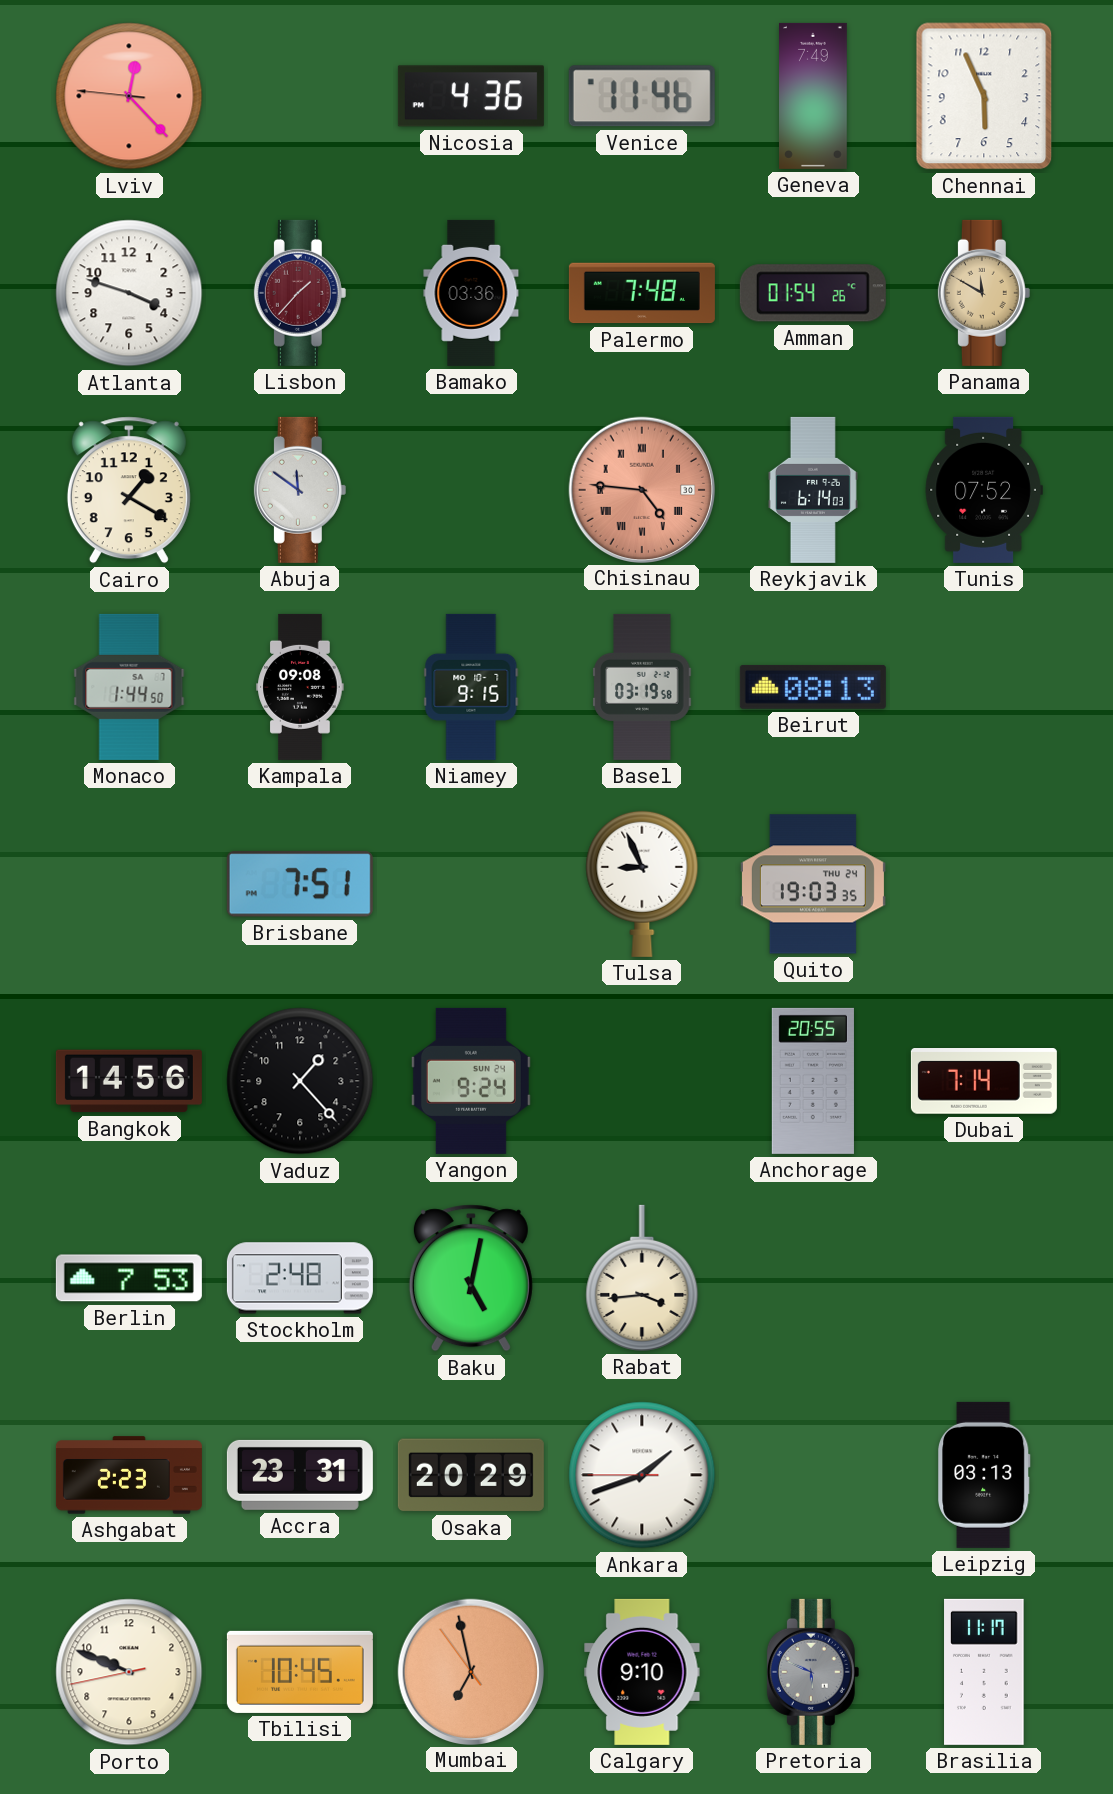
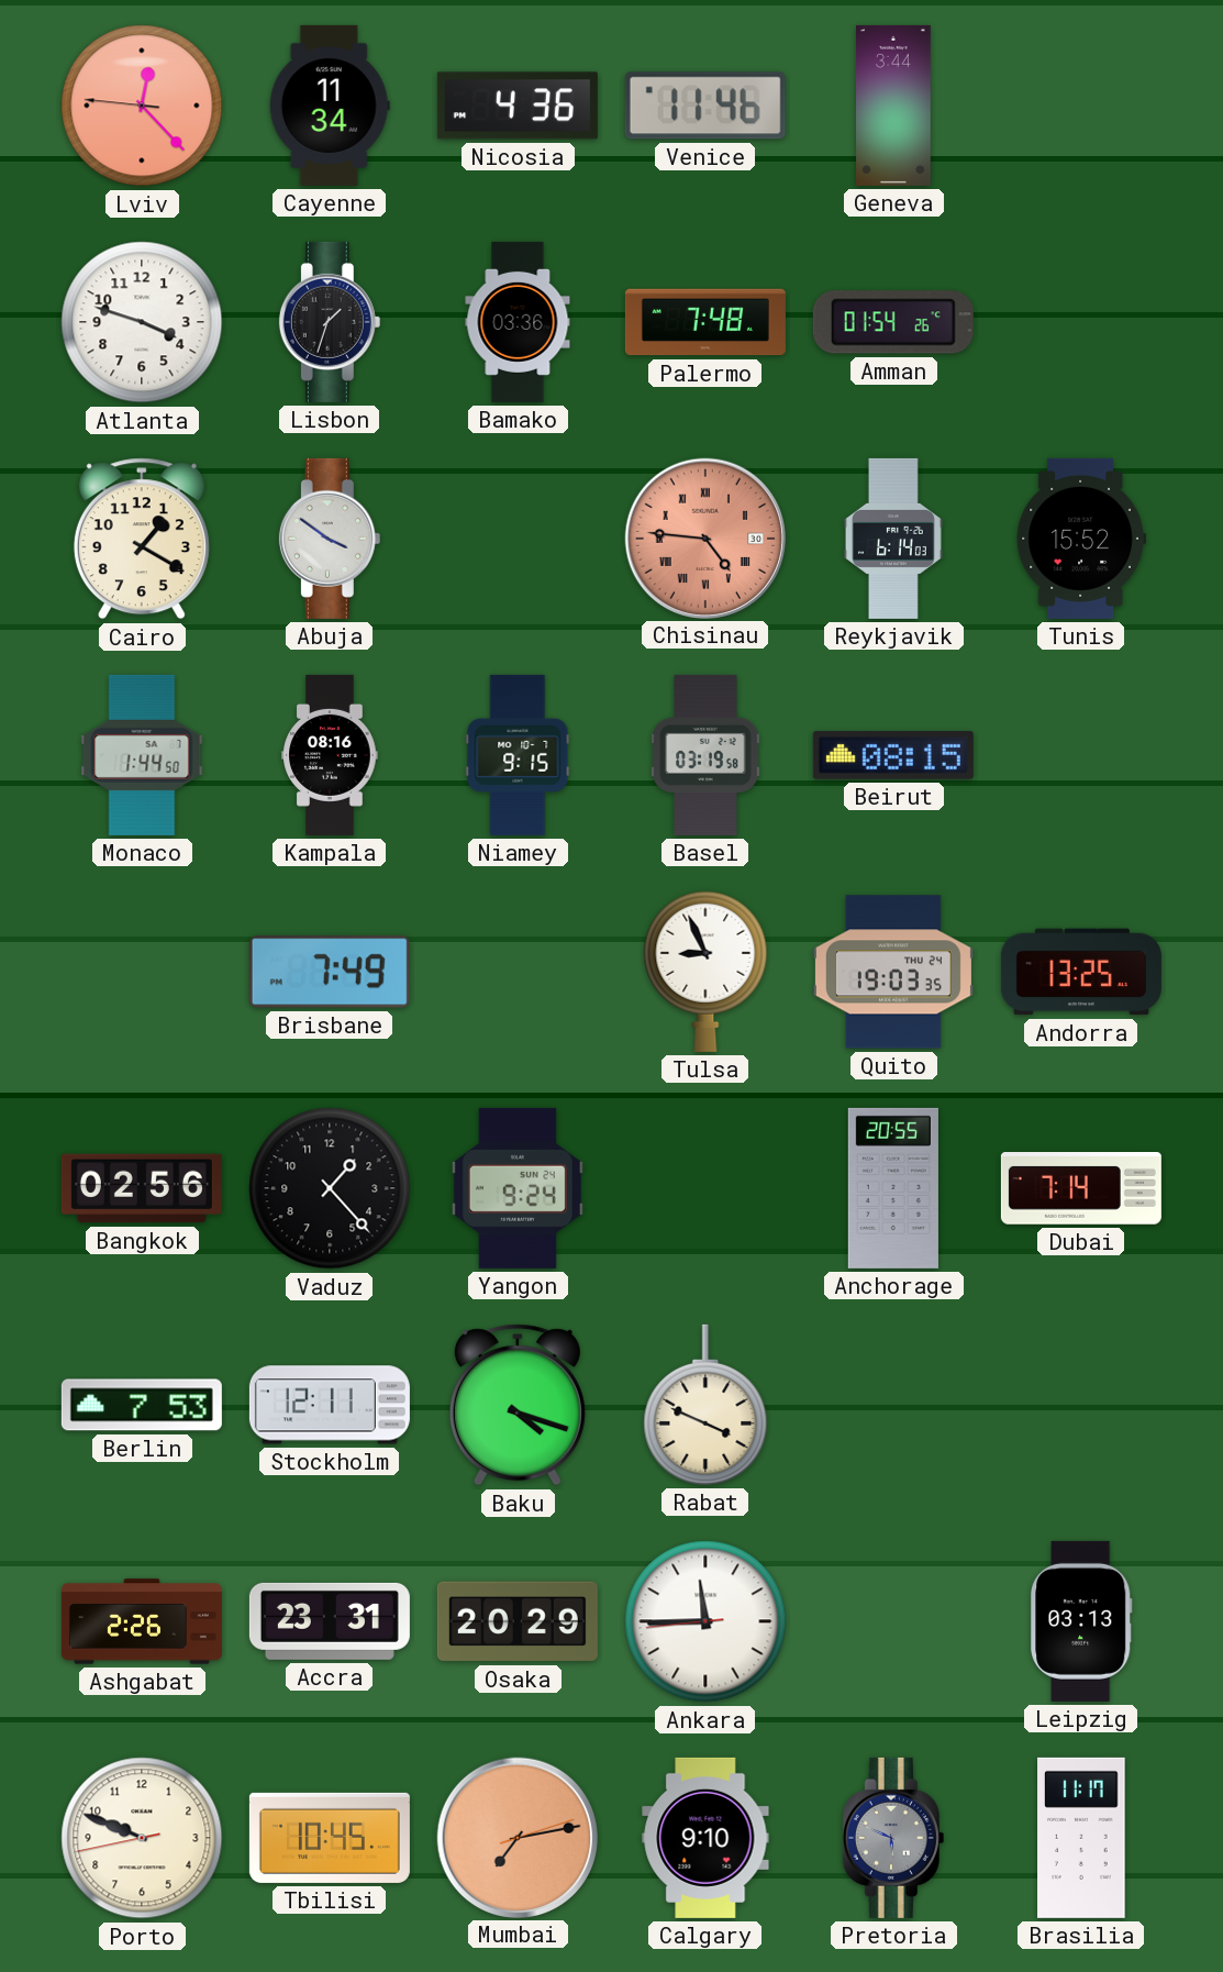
Cayenne: none -> 11:34
Geneva: 7:49 -> 3:44
Chennai: 5:56 -> none
Lisbon: 1:37 -> 1:33
Lisbon dial: burgundy -> black
Panama: 11:50 -> none
Abuja: 11:51 -> 3:51
Tunis: 07:52 -> 15:52
Kampala: 09:08 -> 08:16
Beirut: 08:13 -> 08:15
Brisbane: 7:51 -> 7:49
Andorra: none -> 13:25
Bangkok: 14:56 -> 02:56
Stockholm: 2:48 -> 12:11
Baku: 5:02 -> 4:18
Rabat: 3:44 -> 3:49
Ashgabat: 2:23 -> 2:26
Ankara: 1:41 -> 11:44
Mumbai: 6:57 -> 7:13
